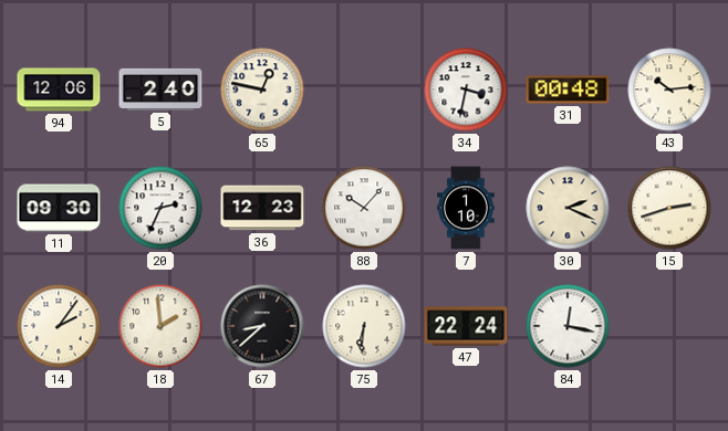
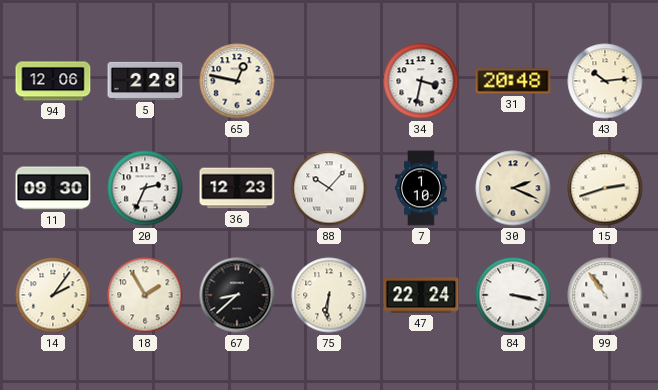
5: 2:40 -> 2:28
31: 00:48 -> 20:48
18: 1:59 -> 1:55
84: 12:17 -> 3:17
99: none -> 10:54
